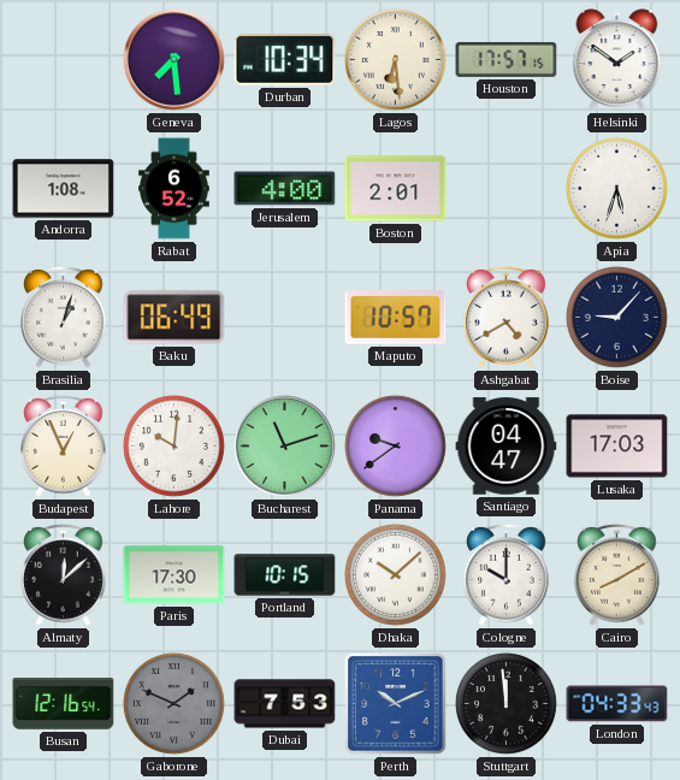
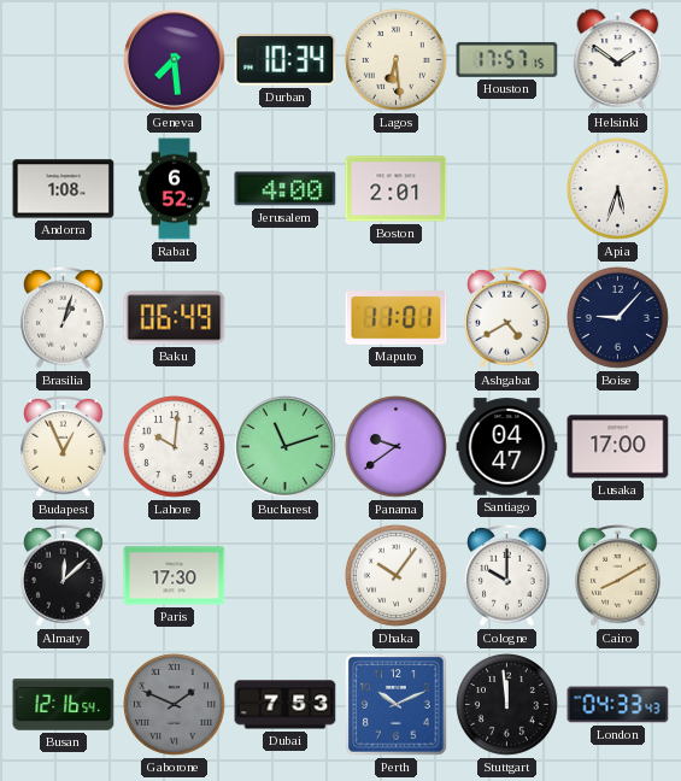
Maputo: 10:57 -> 11:01
Lusaka: 17:03 -> 17:00
Portland: 10:15 -> none
Dhaka: 10:08 -> 10:06
